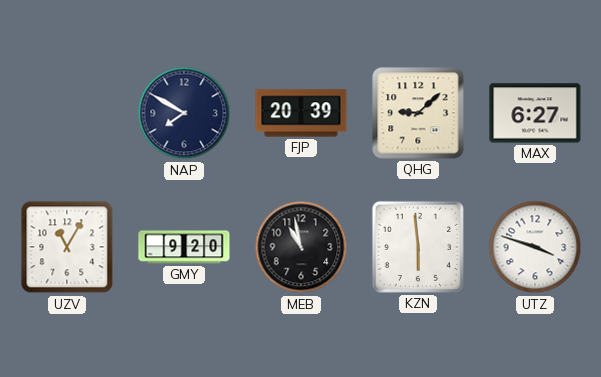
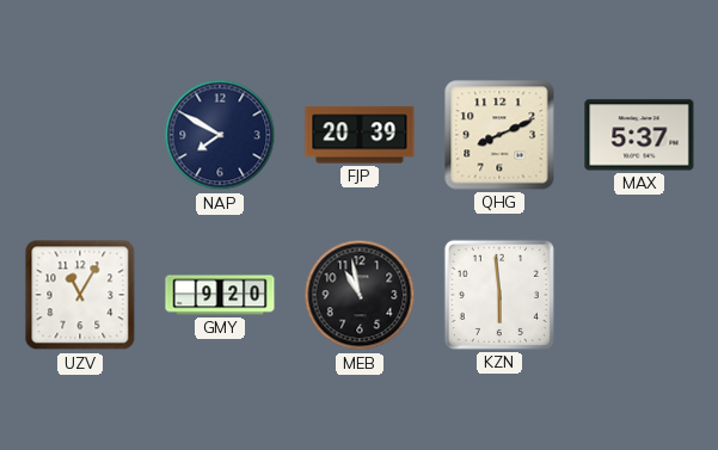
QHG: 9:08 -> 8:11
MAX: 6:27 -> 5:37
UTZ: 3:48 -> none
